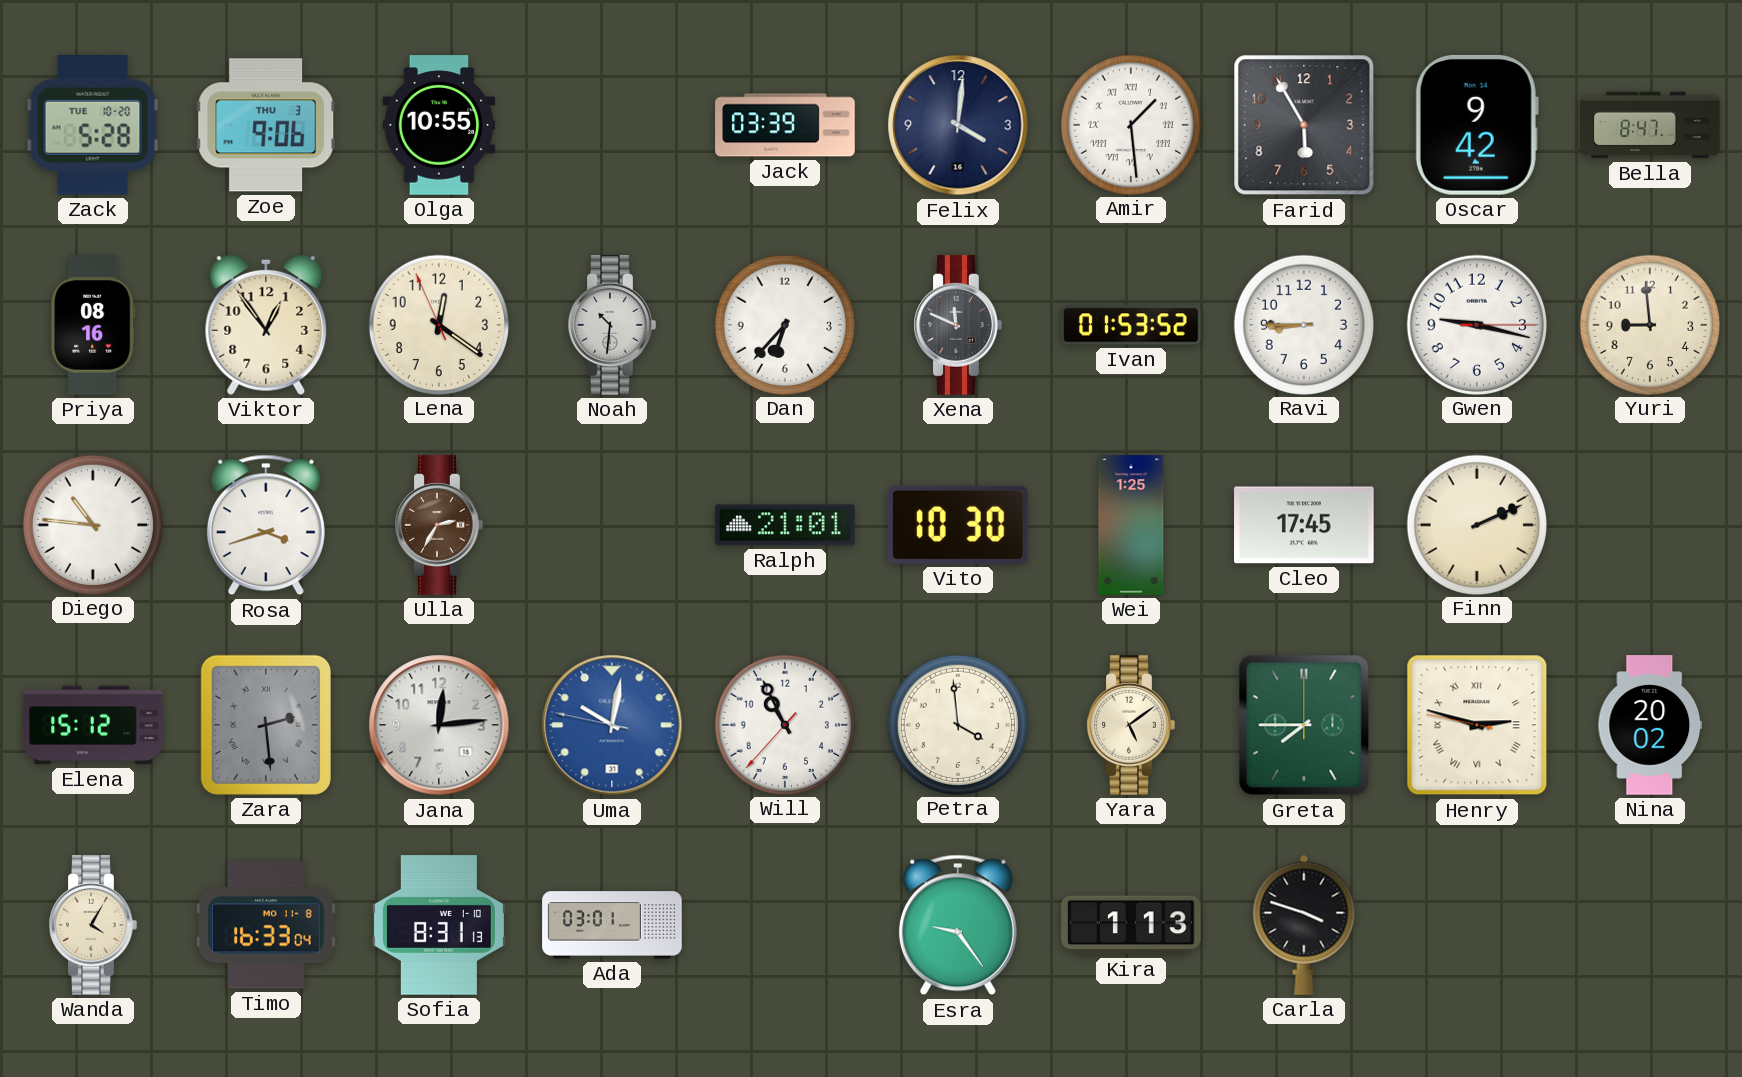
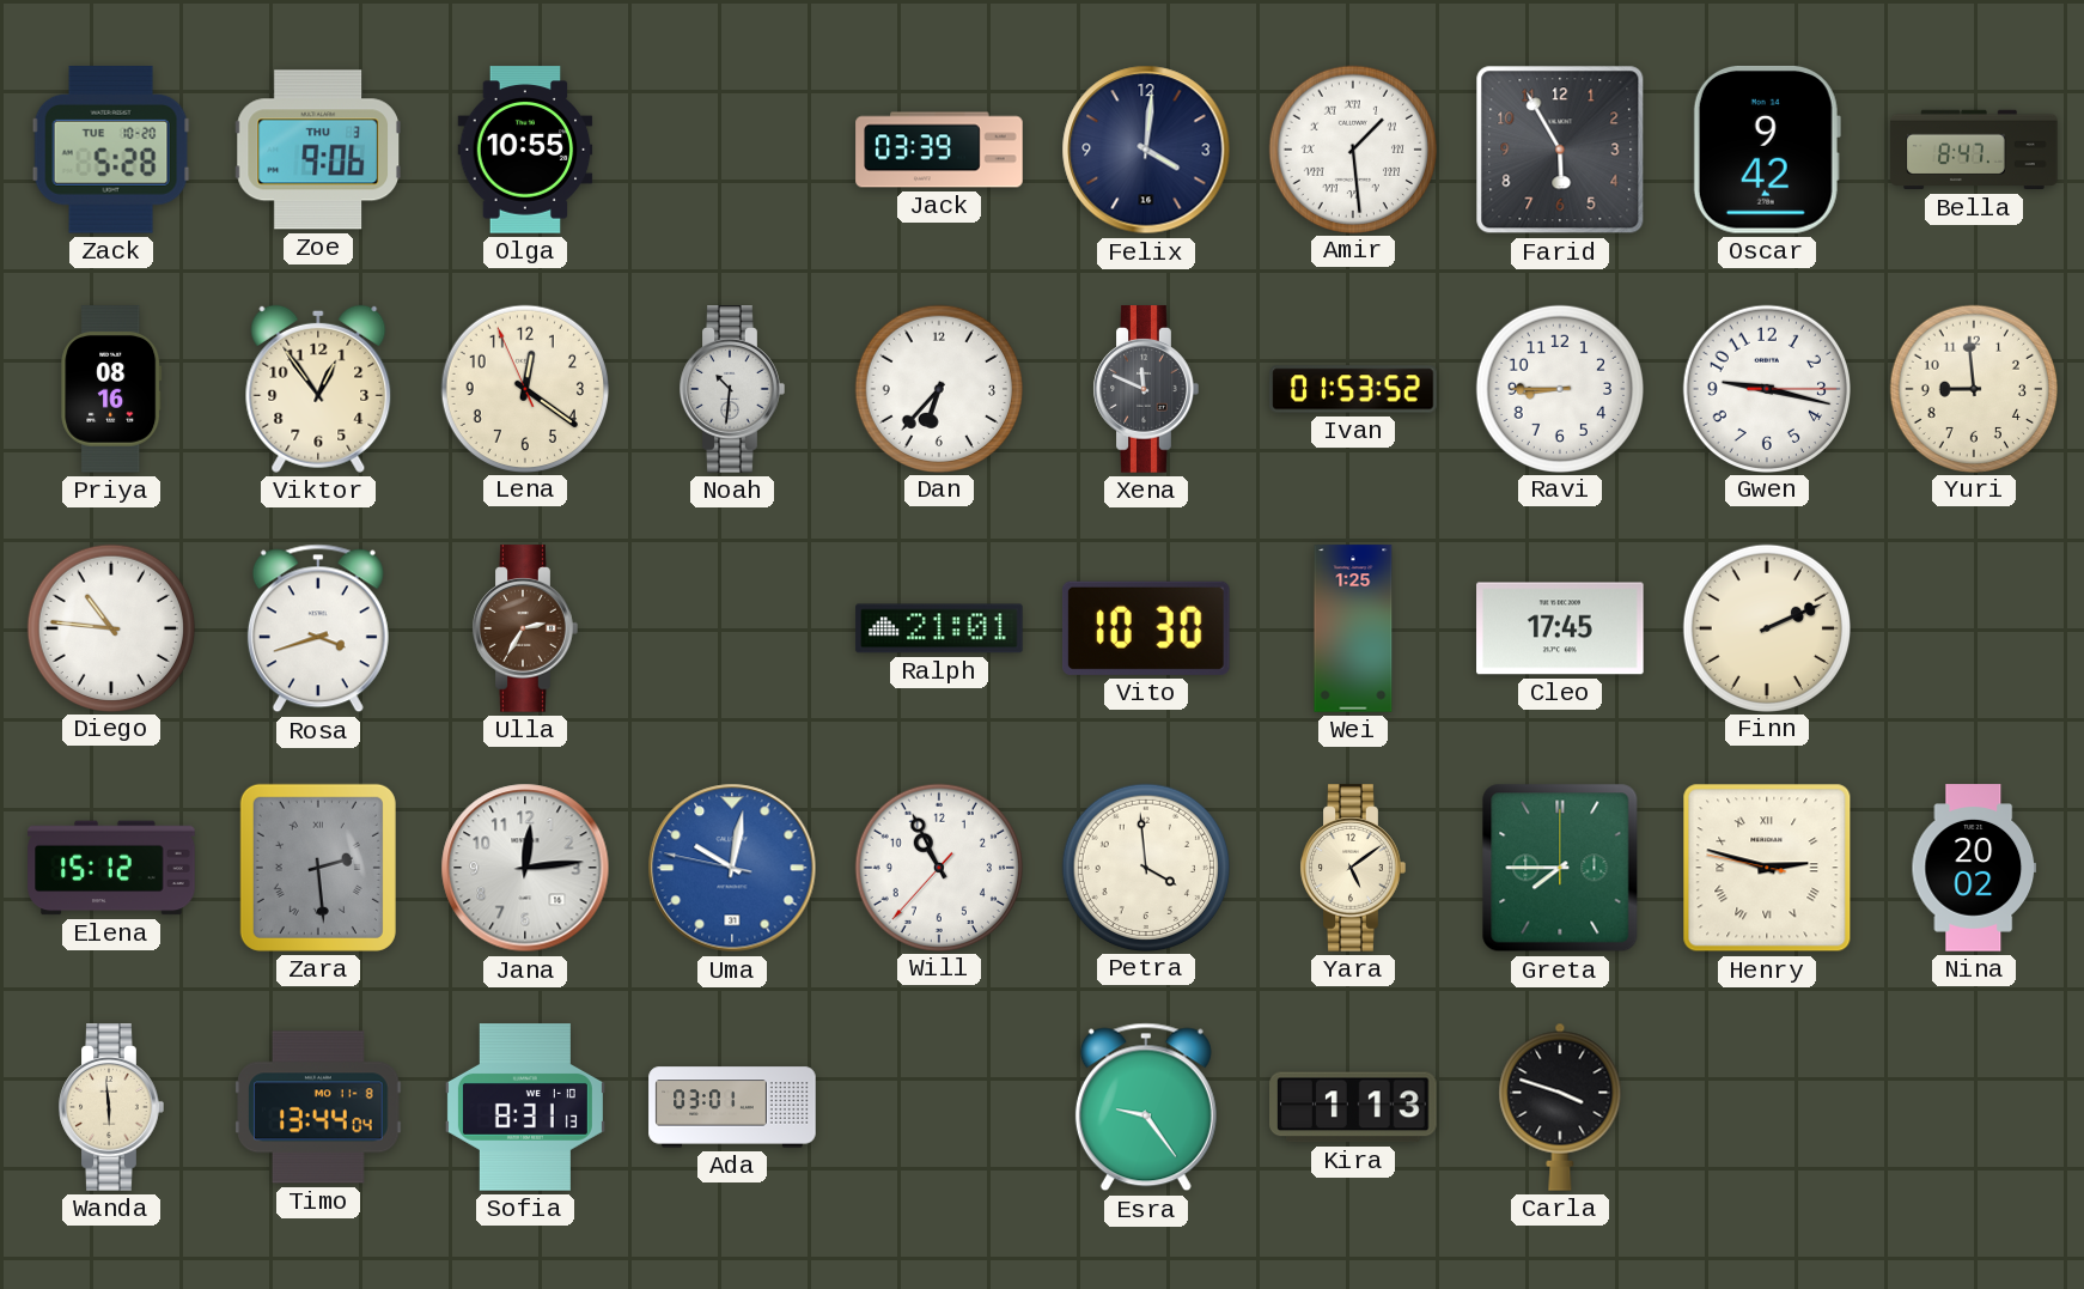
Wanda: 4:05 -> 5:59
Timo: 16:33 -> 13:44
